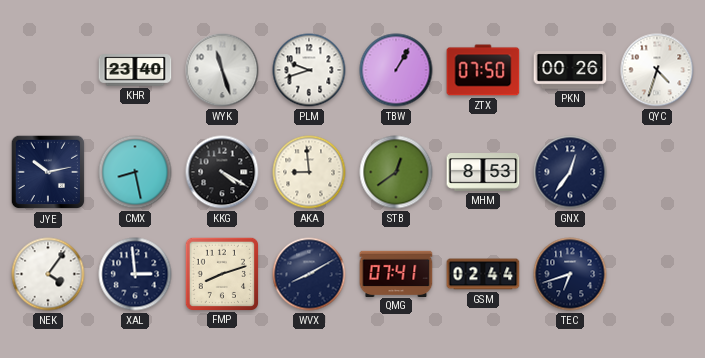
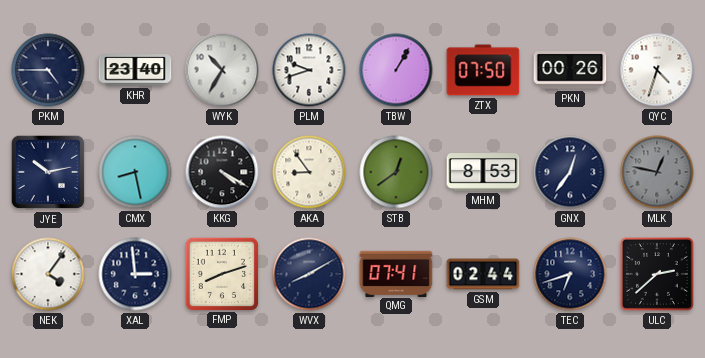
PKM: none -> 4:45
WYK: 11:27 -> 10:35
AKA: 8:59 -> 8:54
MLK: none -> 12:47
ULC: none -> 2:38
